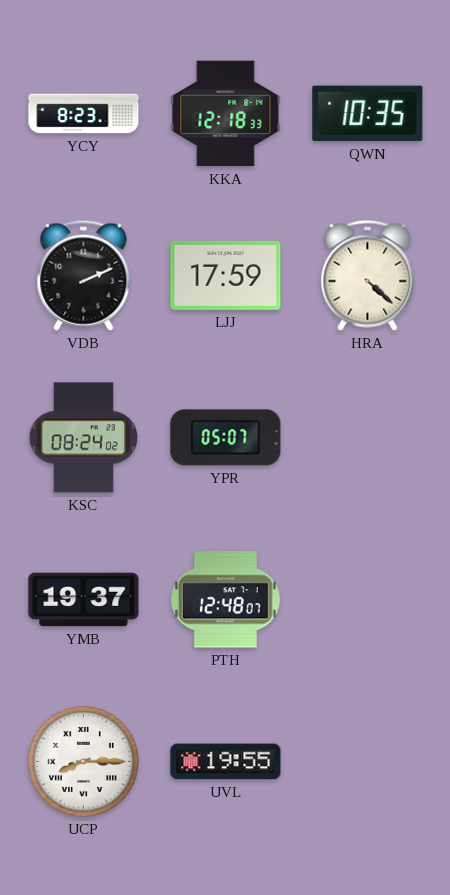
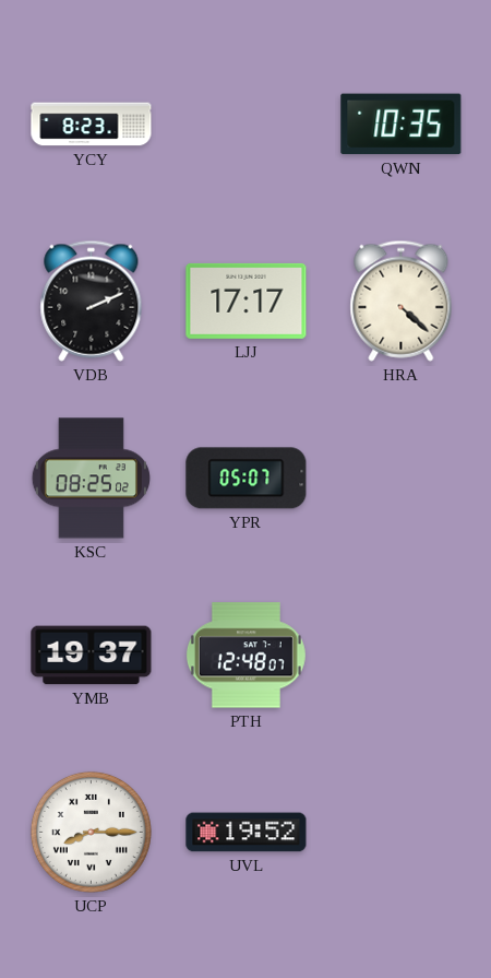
KKA: 12:18 -> none
LJJ: 17:59 -> 17:17
KSC: 08:24 -> 08:25
UVL: 19:55 -> 19:52
